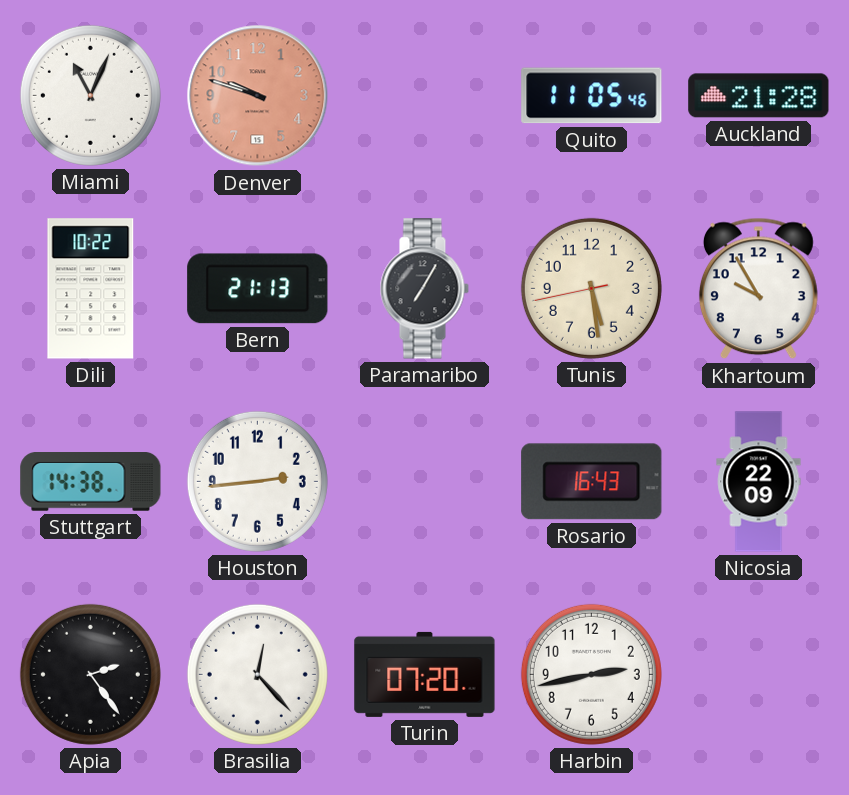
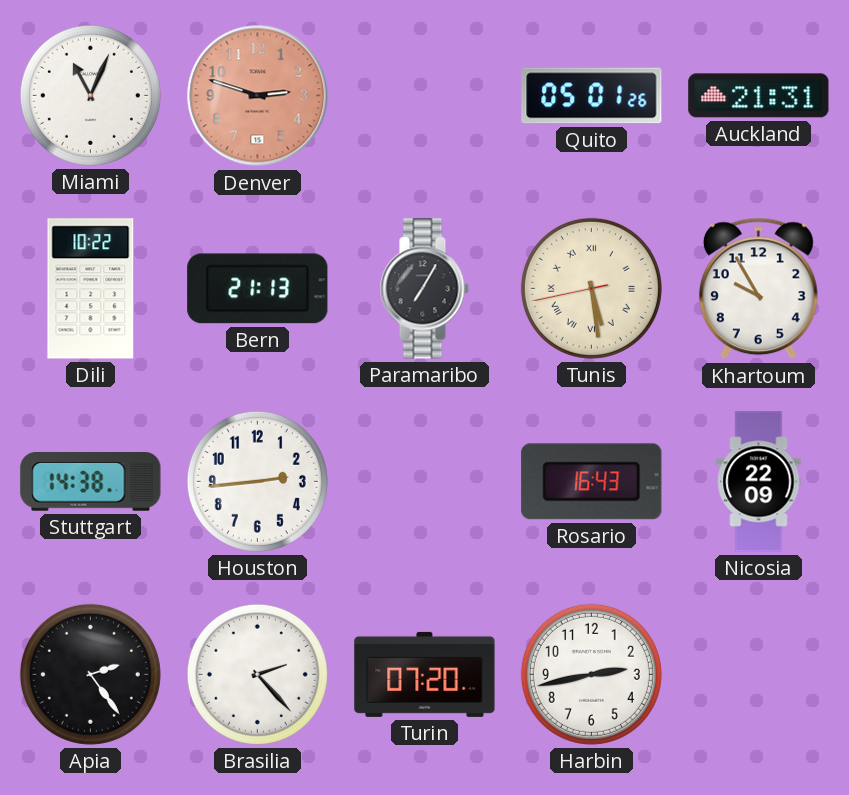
Denver: 9:48 -> 2:48
Quito: 11:05 -> 05:01
Auckland: 21:28 -> 21:31
Tunis numerals: Arabic -> Roman
Brasilia: 12:23 -> 2:23
